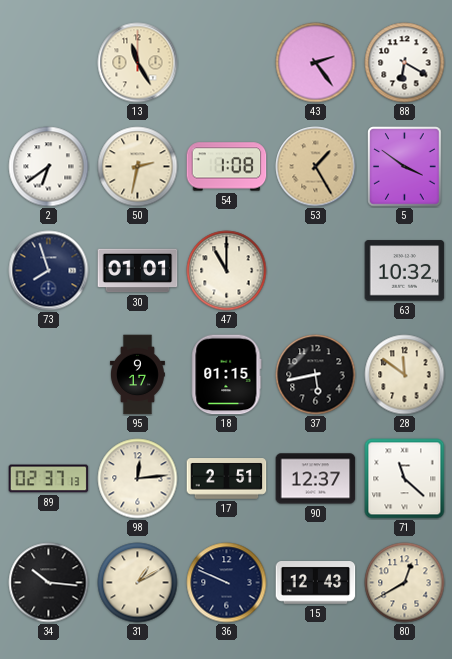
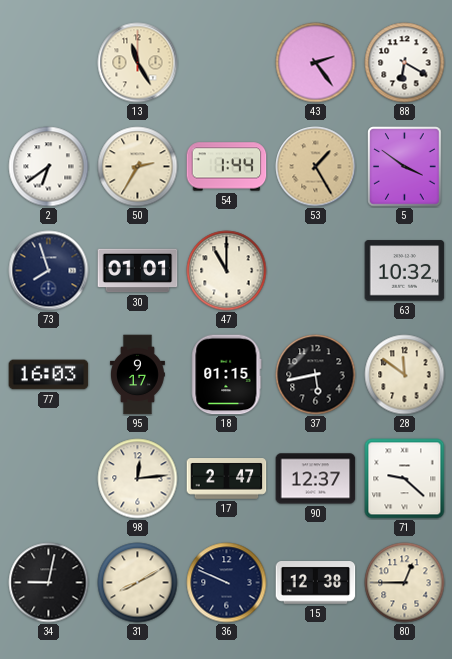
50: 2:32 -> 2:35
54: 1:08 -> 1:44
77: none -> 16:03
89: 02:37 -> none
17: 2:51 -> 2:47
71: 11:22 -> 9:22
34: 10:16 -> 9:02
31: 1:10 -> 8:10
15: 12:43 -> 12:38
80: 12:40 -> 12:45
